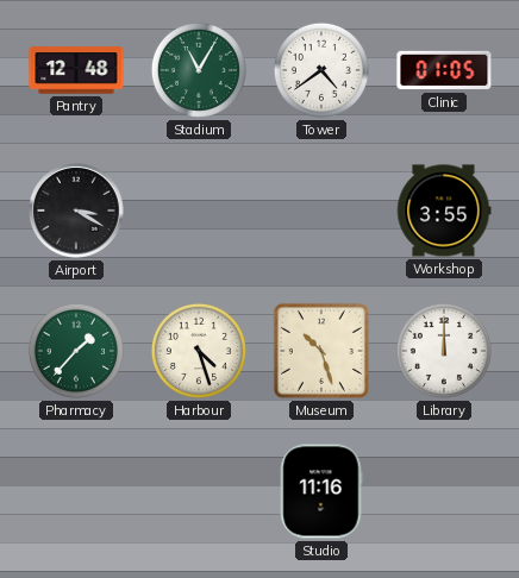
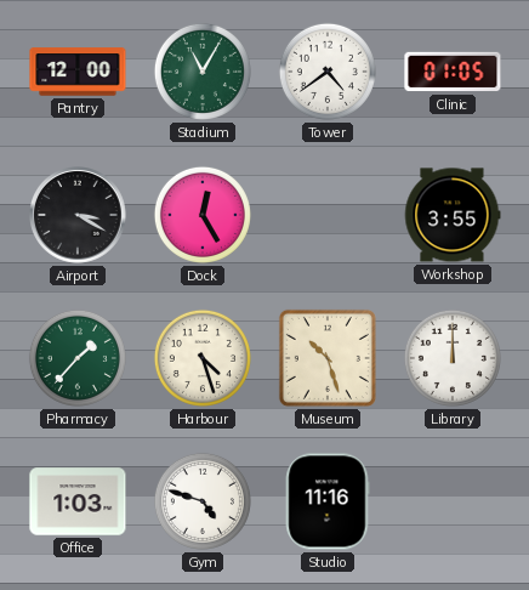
Pantry: 12:48 -> 12:00
Dock: none -> 12:25
Office: none -> 1:03
Gym: none -> 4:48
